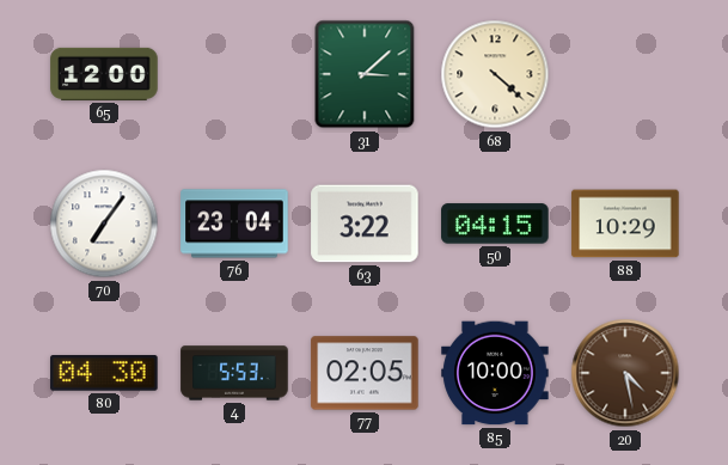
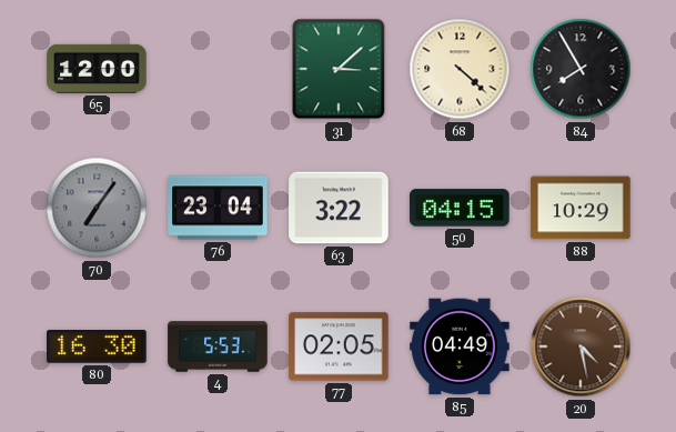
84: none -> 7:55
70 dial: white -> grey
80: 04:30 -> 16:30
85: 10:00 -> 04:49
